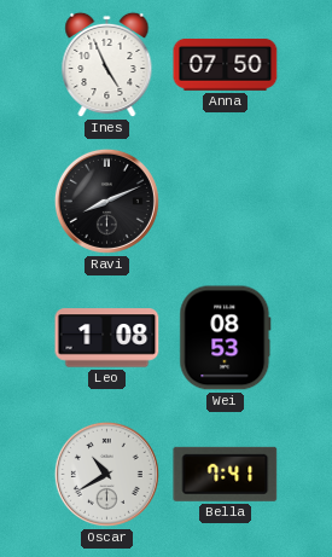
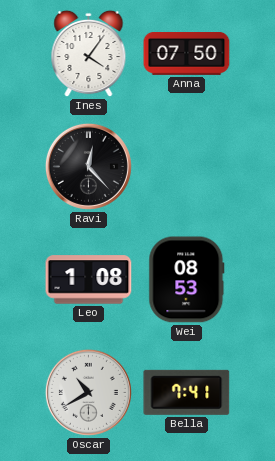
Ines: 4:56 -> 4:06
Ravi: 8:11 -> 12:23
